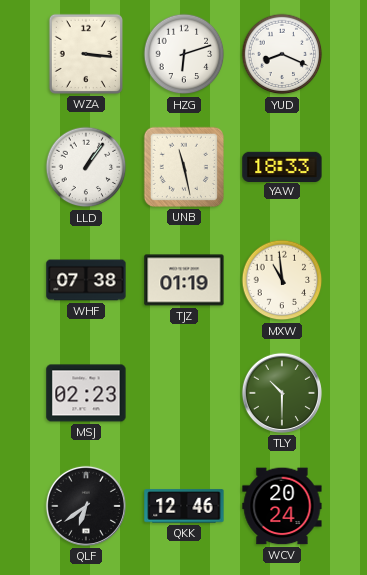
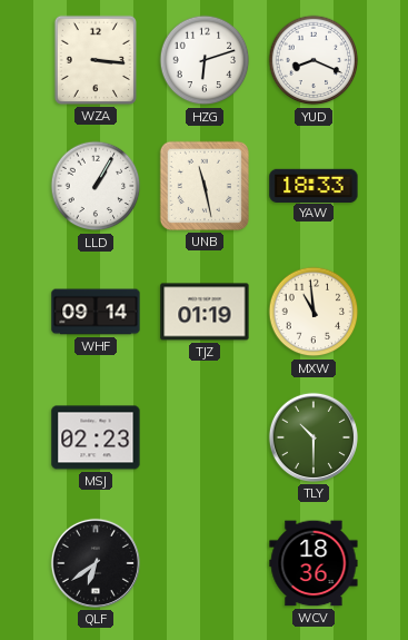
LLD: 1:06 -> 1:05
WHF: 07:38 -> 09:14
QKK: 12:46 -> none
WCV: 20:24 -> 18:36
